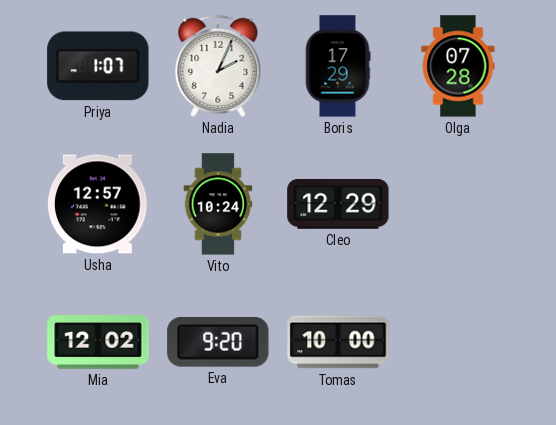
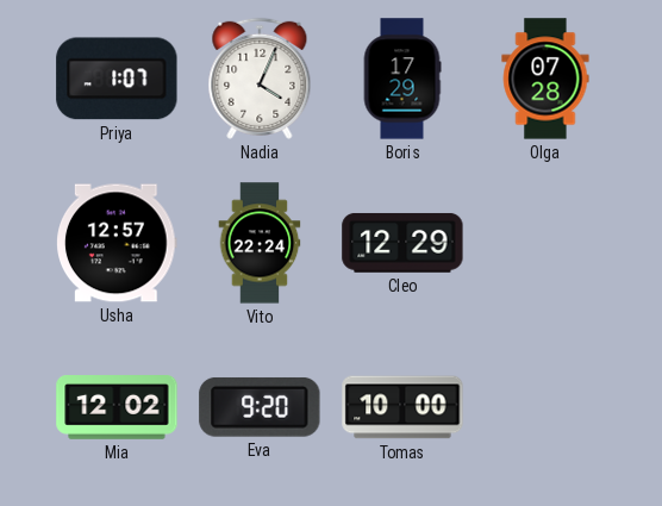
Nadia: 2:04 -> 4:04
Vito: 10:24 -> 22:24
